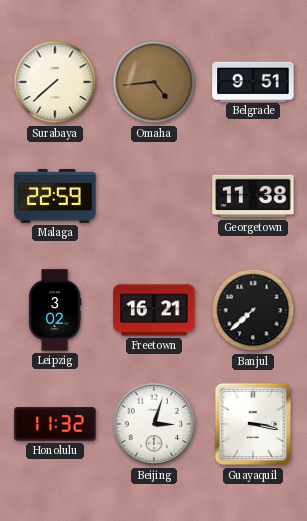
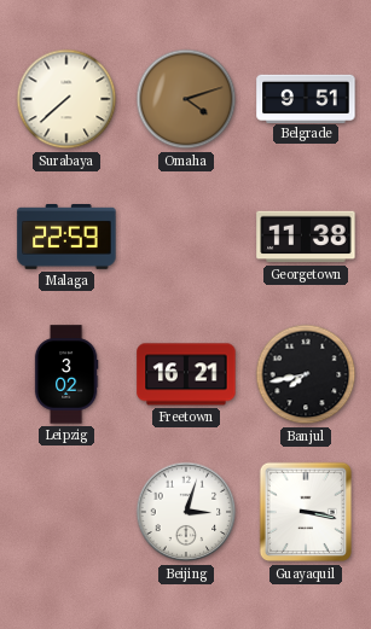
Omaha: 4:44 -> 4:12
Banjul: 7:38 -> 7:43
Honolulu: 11:32 -> none
